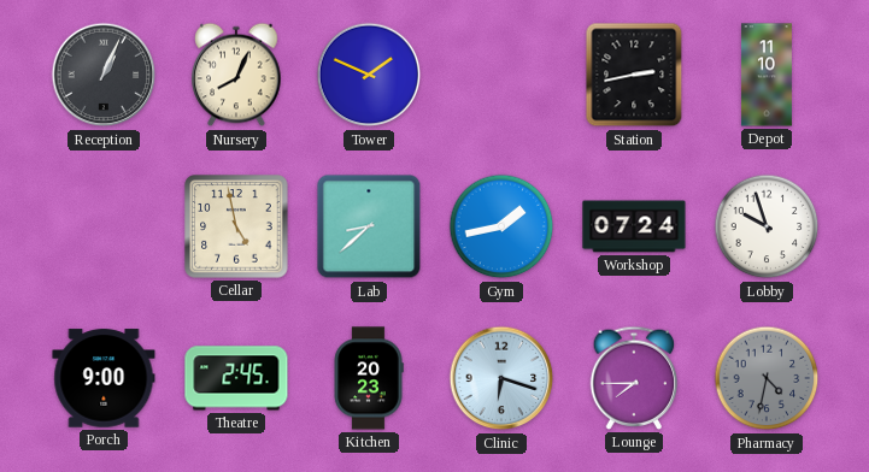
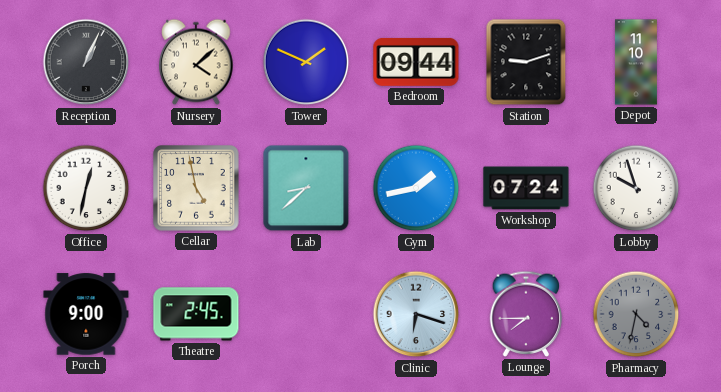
Nursery: 8:04 -> 4:08
Bedroom: none -> 09:44
Station: 2:43 -> 9:12
Office: none -> 12:32
Kitchen: 20:23 -> none
